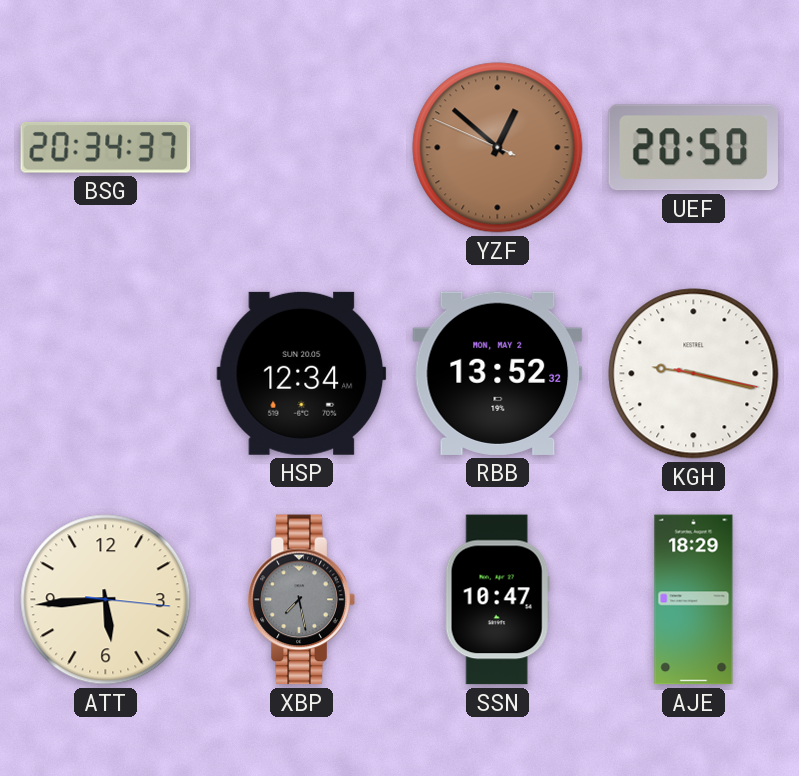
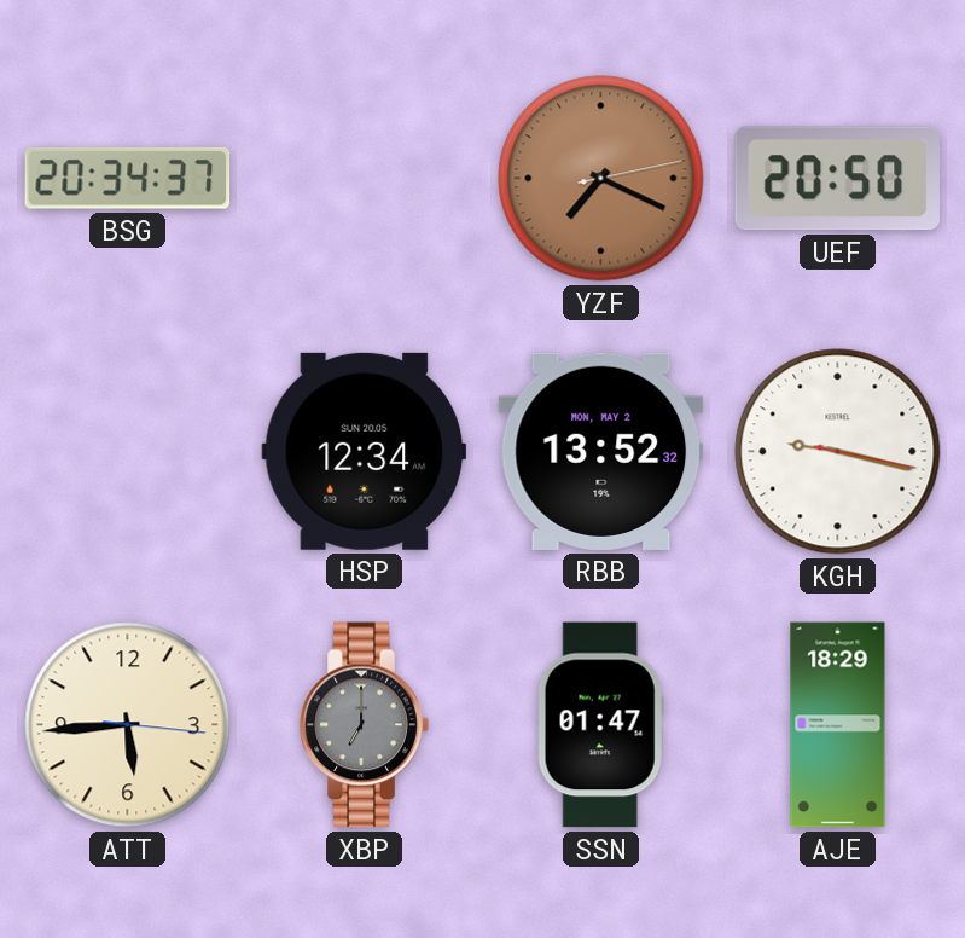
YZF: 12:51 -> 7:19
XBP: 7:28 -> 7:00
SSN: 10:47 -> 01:47
